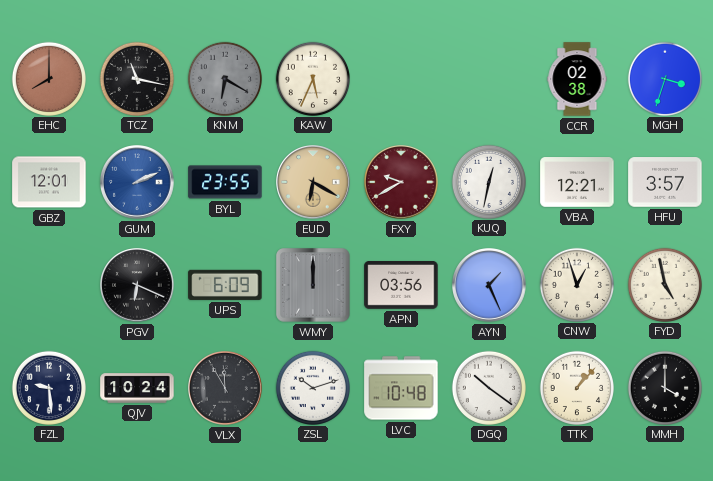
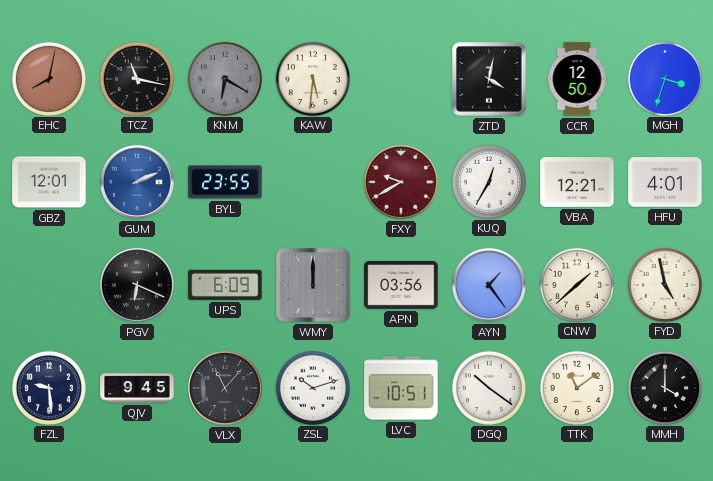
EHC: 8:00 -> 8:02
KAW: 5:34 -> 5:31
ZTD: none -> 4:02
CCR: 02:38 -> 12:50
EUD: 6:20 -> none
KUQ: 12:32 -> 12:35
HFU: 3:57 -> 4:01
AYN: 1:26 -> 1:24
CNW: 12:57 -> 1:38
QJV: 10:24 -> 9:45
VLX: 11:55 -> 11:07
LVC: 10:48 -> 10:51
TTK: 1:07 -> 11:09
